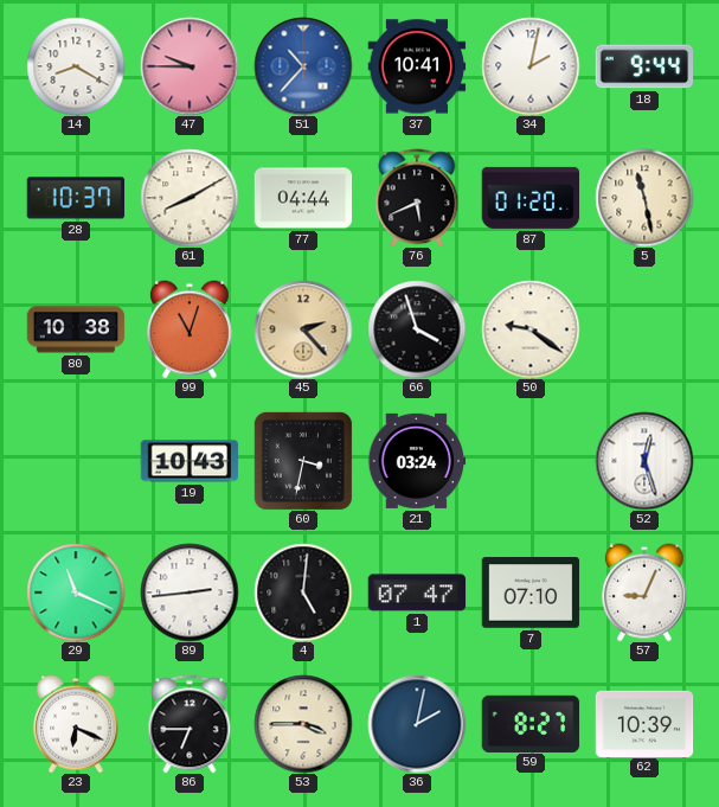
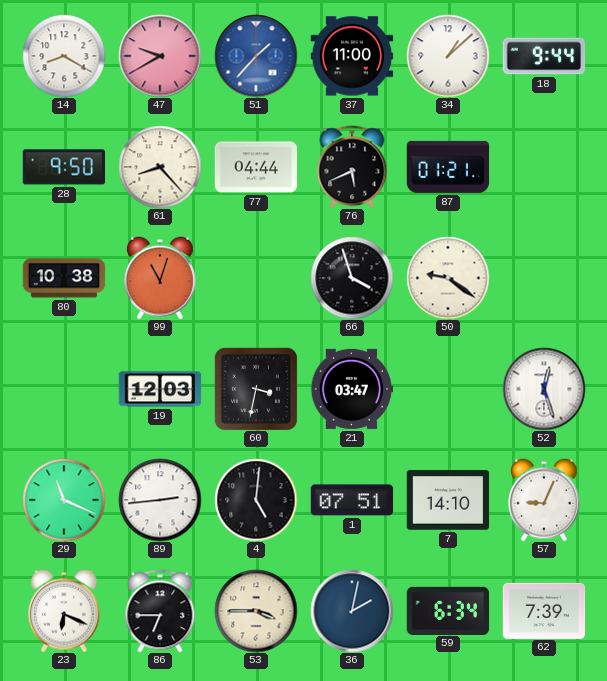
47: 9:45 -> 9:40
51: 10:37 -> 1:37
37: 10:41 -> 11:00
34: 2:02 -> 1:08
28: 10:37 -> 9:50
61: 8:10 -> 8:23
87: 01:20 -> 01:21
5: 11:28 -> none
45: 2:23 -> none
19: 10:43 -> 12:03
21: 03:24 -> 03:47
1: 07:47 -> 07:51
7: 07:10 -> 14:10
59: 8:27 -> 6:34
62: 10:39 -> 7:39
